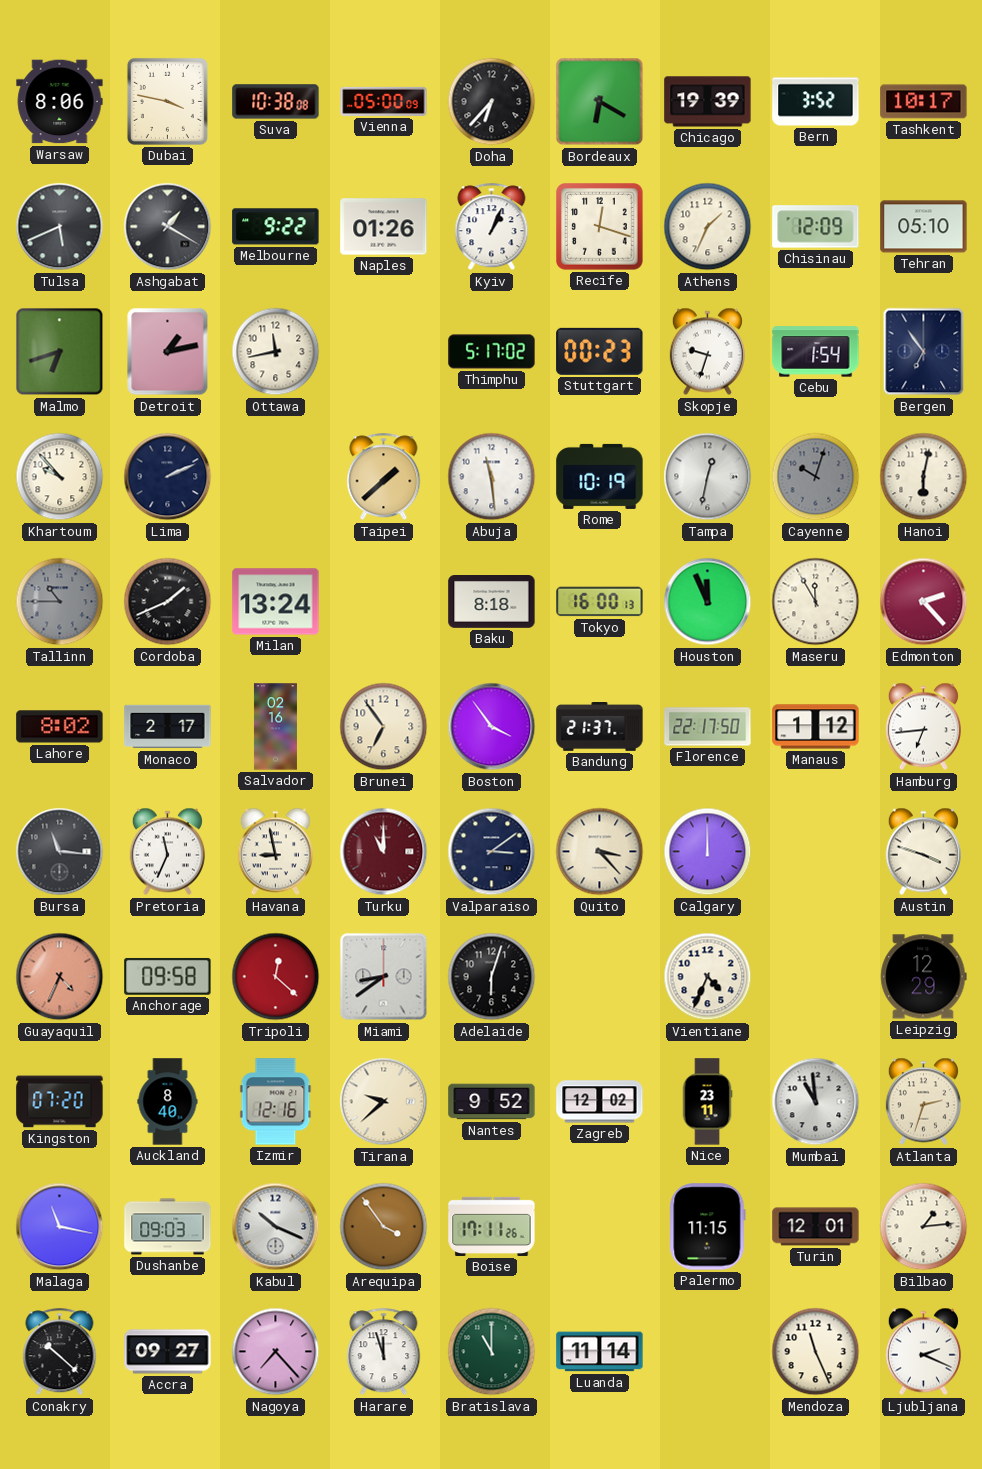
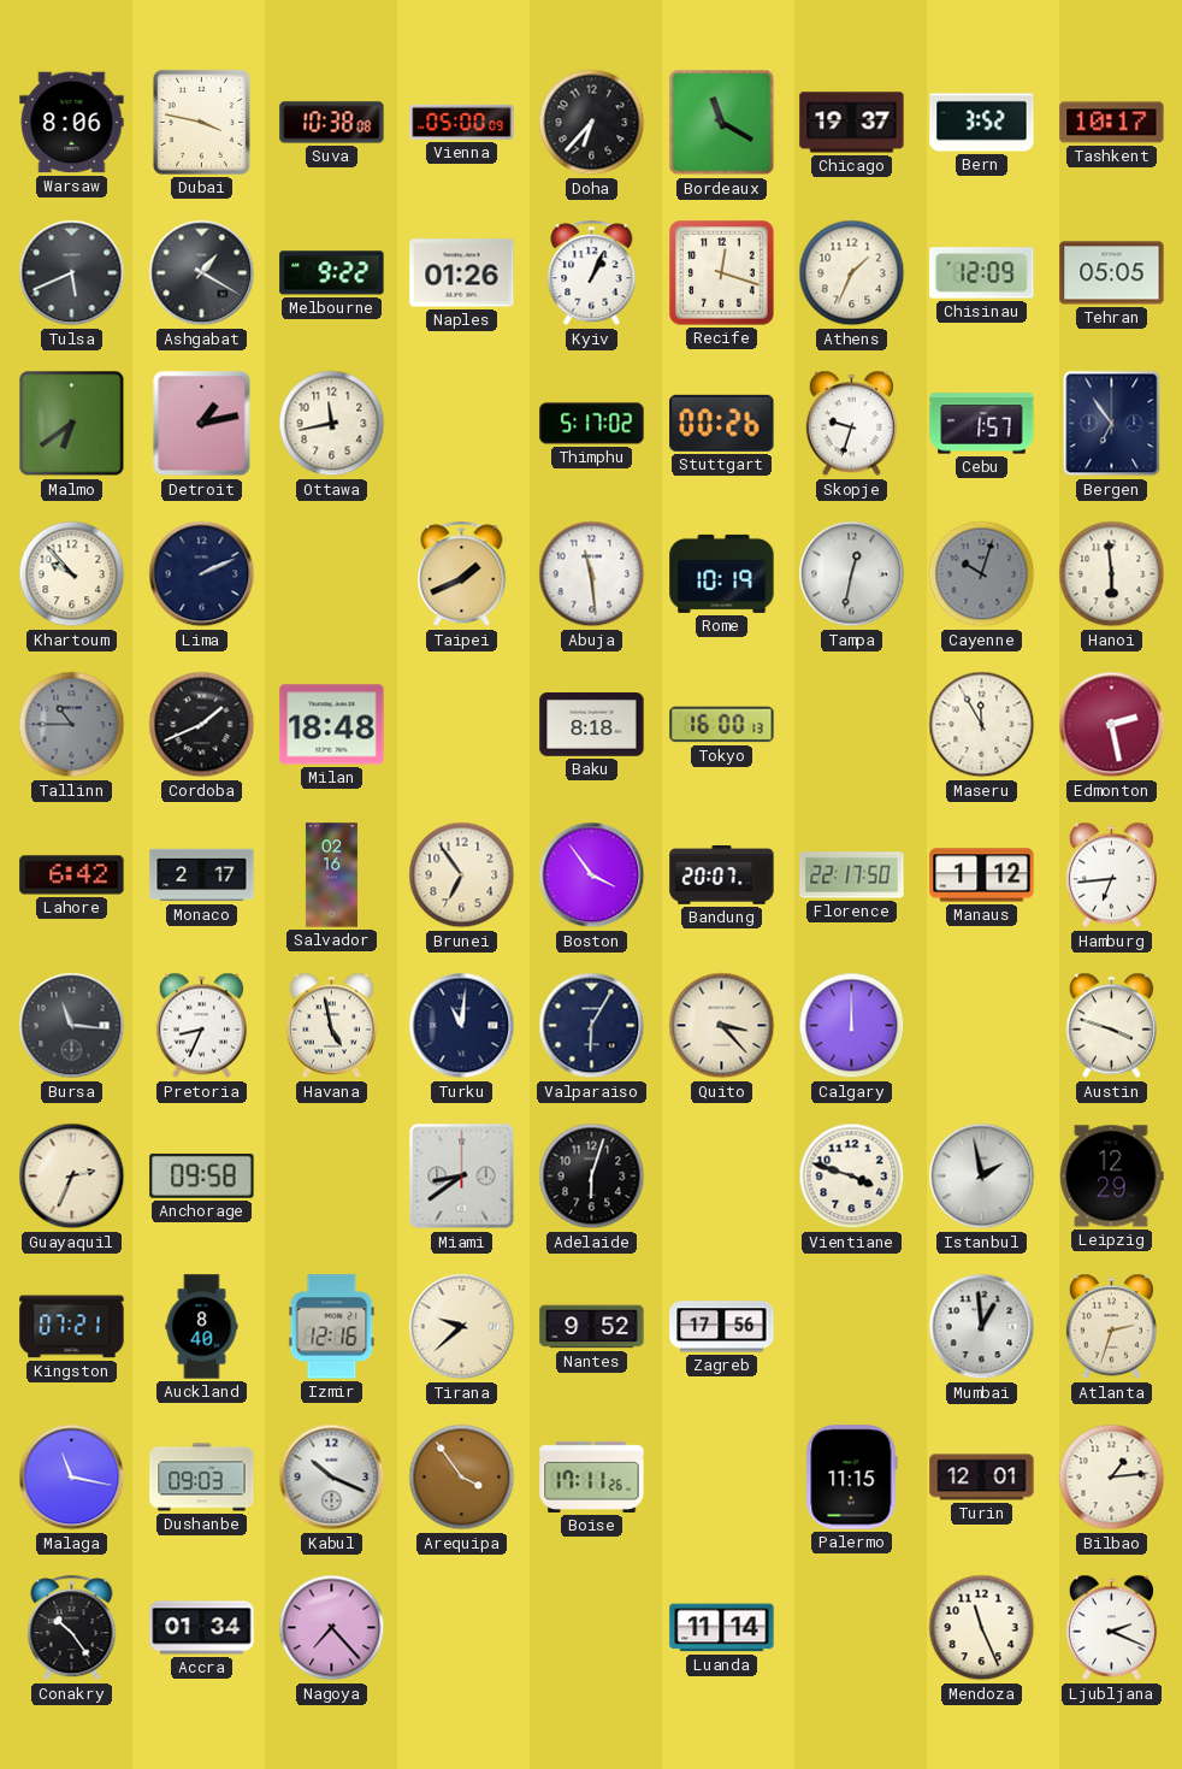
Bordeaux: 6:20 -> 11:20
Chicago: 19:39 -> 19:37
Tehran: 05:10 -> 05:05
Malmo: 6:42 -> 6:39
Stuttgart: 00:23 -> 00:26
Cebu: 1:54 -> 1:57
Taipei: 1:38 -> 1:41
Hanoi: 6:02 -> 5:59
Milan: 13:24 -> 18:48
Houston: 11:56 -> none
Edmonton: 2:23 -> 2:28
Lahore: 8:02 -> 6:42
Bandung: 21:37 -> 20:07
Pretoria: 11:34 -> 8:34
Havana: 8:58 -> 4:58
Turku: 11:00 -> 11:01
Turku dial: burgundy -> navy
Valparaiso: 3:09 -> 6:05
Guayaquil: 4:34 -> 2:34
Guayaquil dial: salmon -> cream
Tripoli: 12:22 -> none
Vientiane: 4:34 -> 3:48
Istanbul: none -> 1:58
Kingston: 07:20 -> 07:21
Zagreb: 12:02 -> 17:56
Nice: 23:11 -> none
Mumbai: 10:59 -> 12:59
Conakry: 10:22 -> 10:24
Accra: 09:27 -> 01:34
Harare: 11:57 -> none
Bratislava: 11:00 -> none
